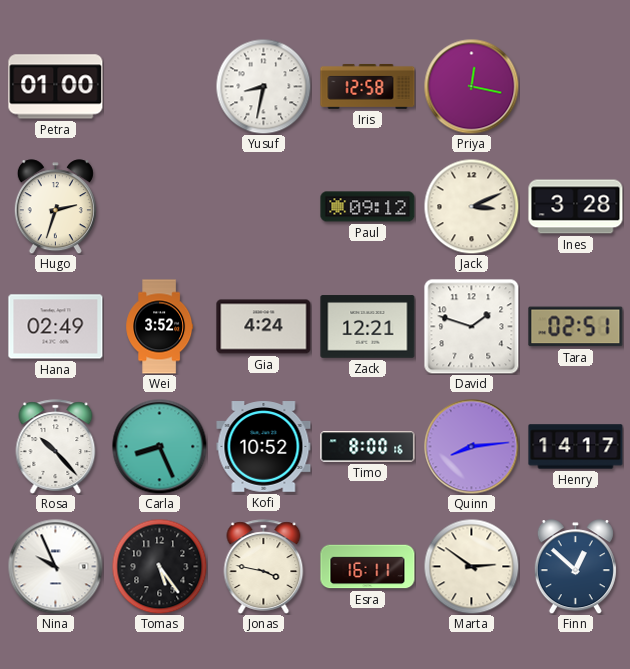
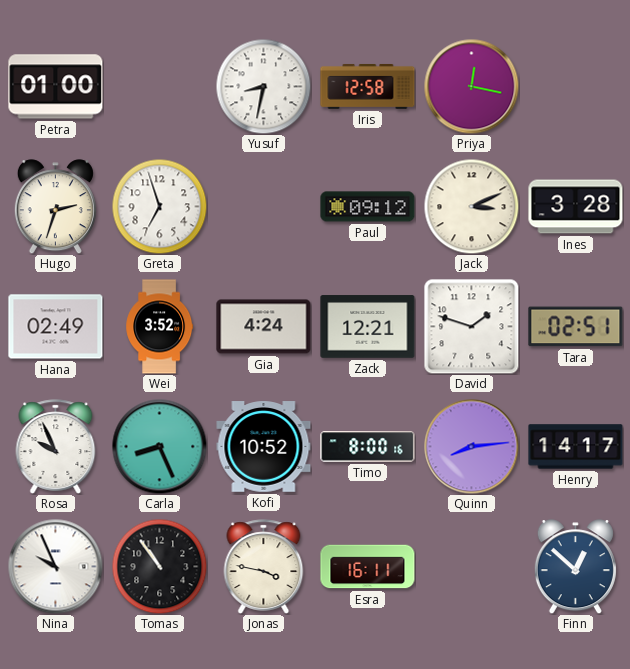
Greta: none -> 6:57
Rosa: 10:23 -> 9:56
Tomas: 5:24 -> 10:54
Marta: 2:51 -> none
